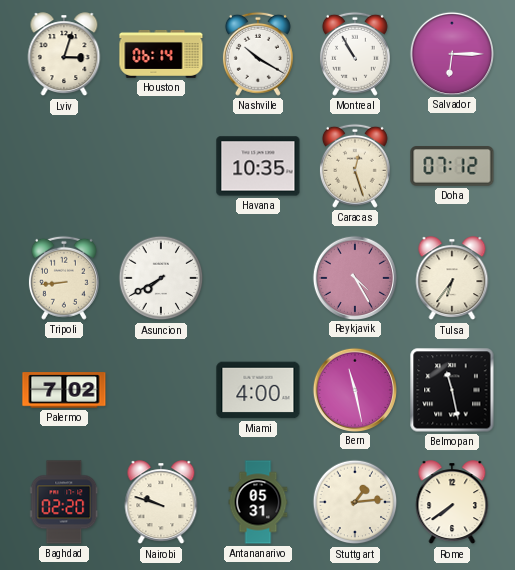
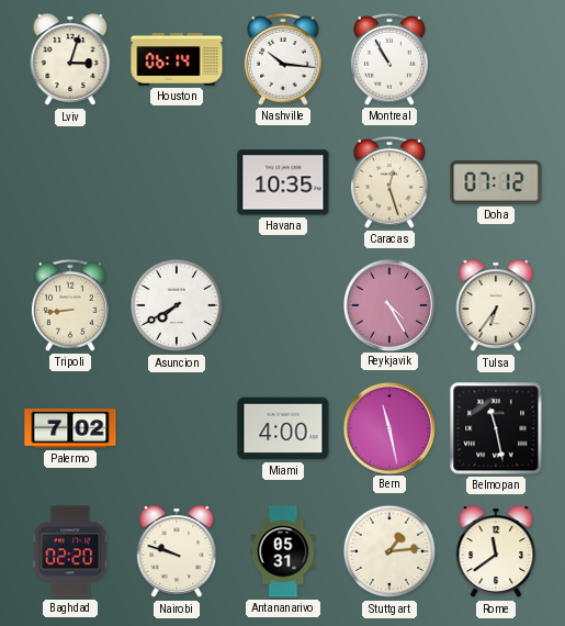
Nashville: 10:20 -> 10:16
Salvador: 6:15 -> none
Rome: 7:39 -> 11:39
